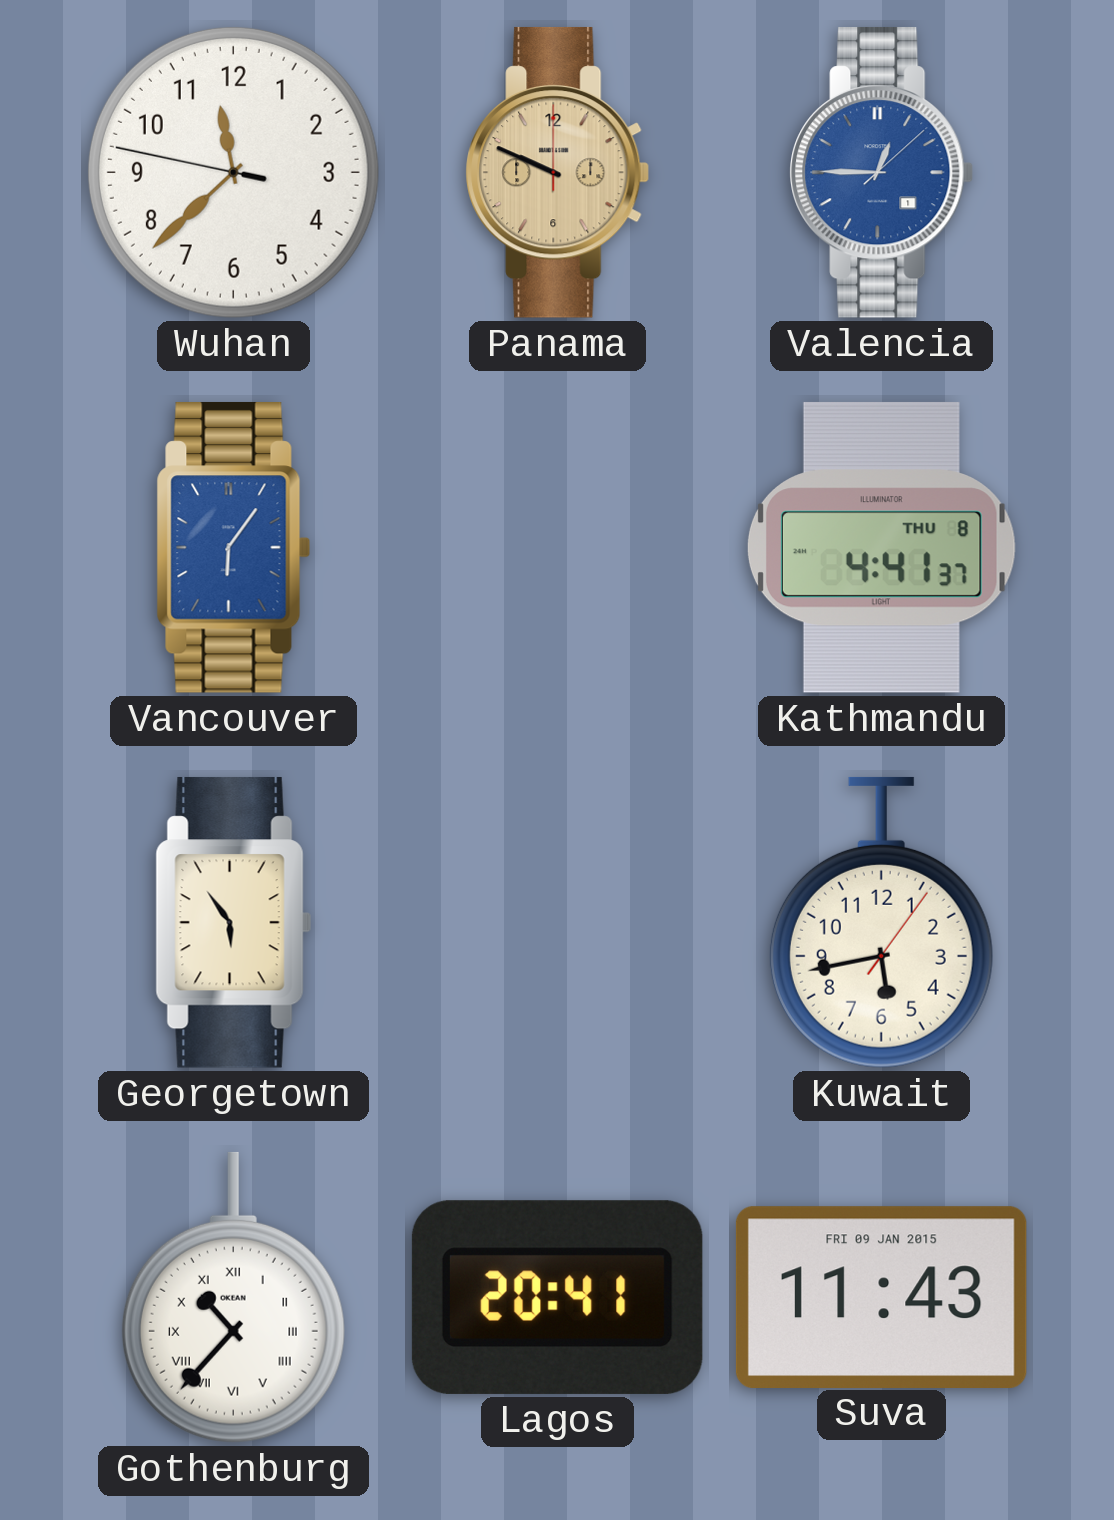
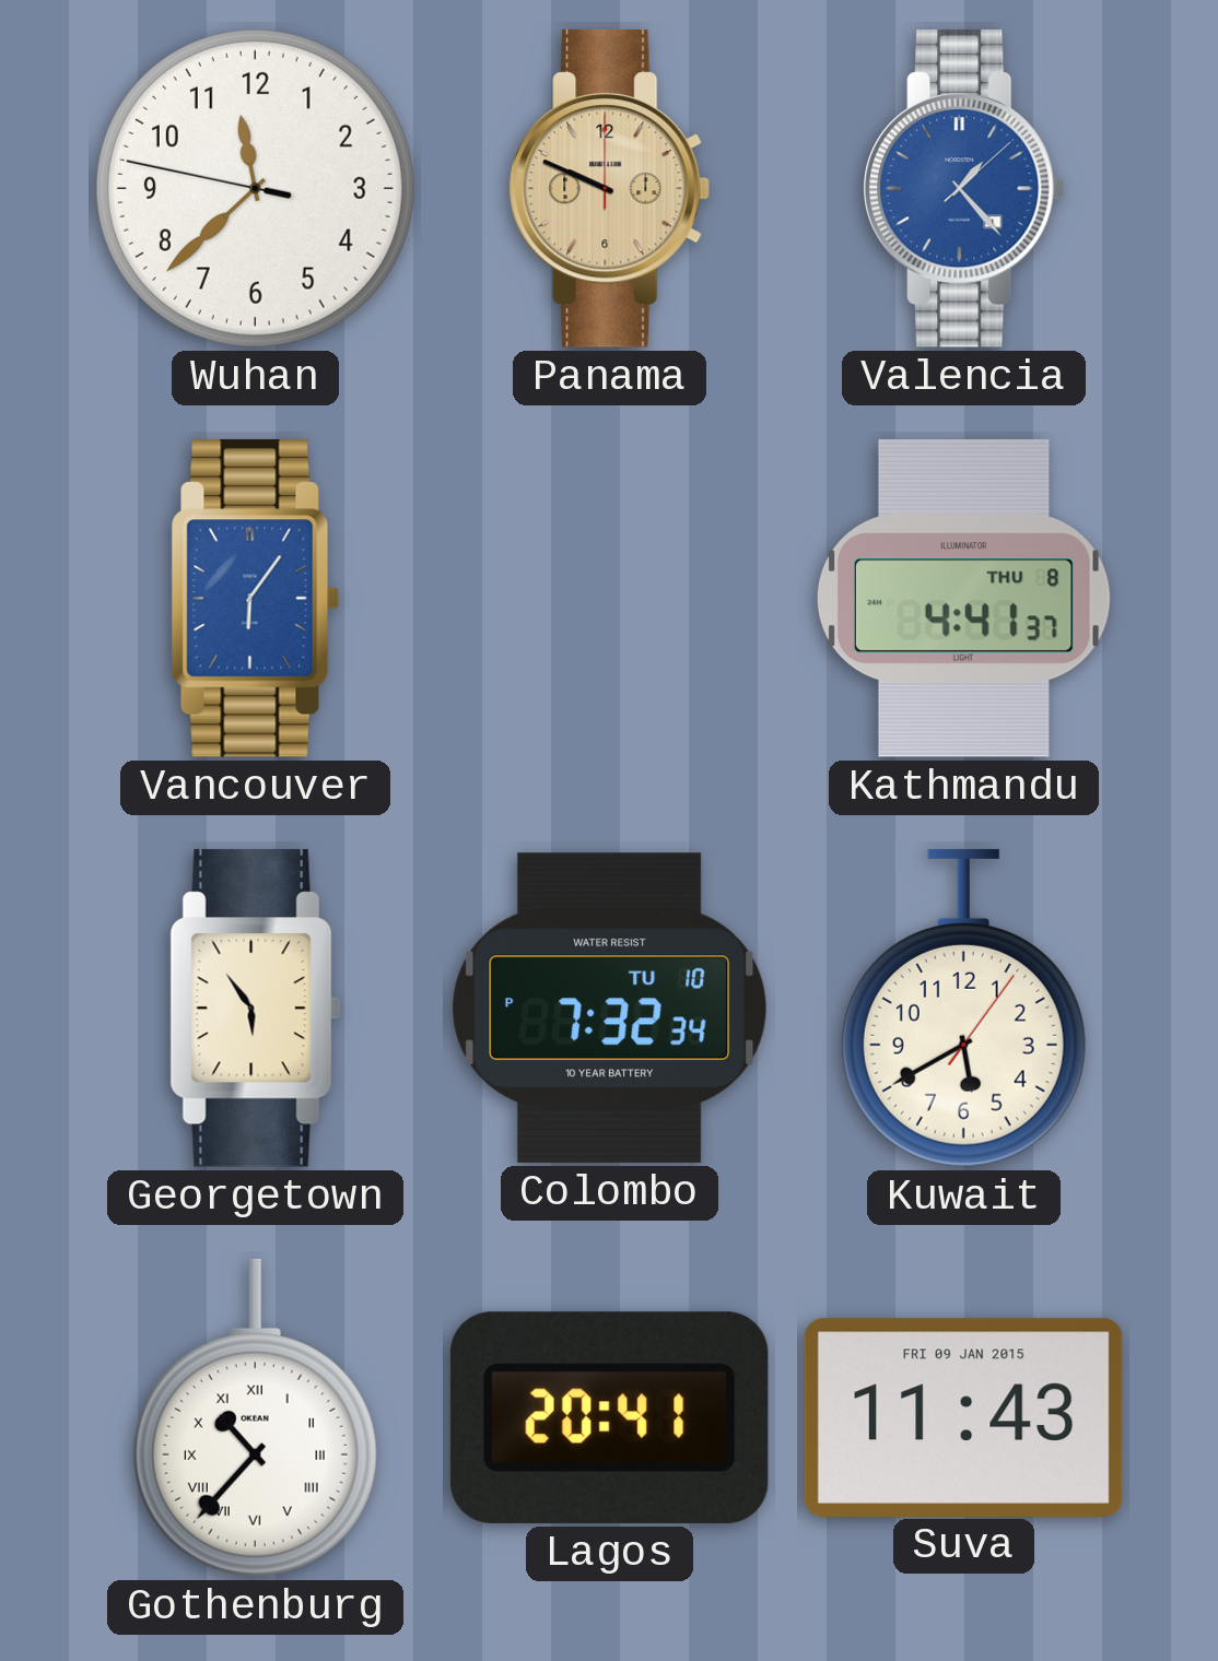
Valencia: 12:45 -> 1:23
Colombo: none -> 7:32
Kuwait: 5:43 -> 5:40
